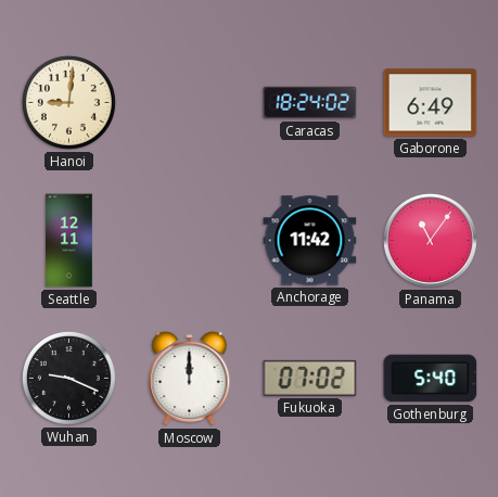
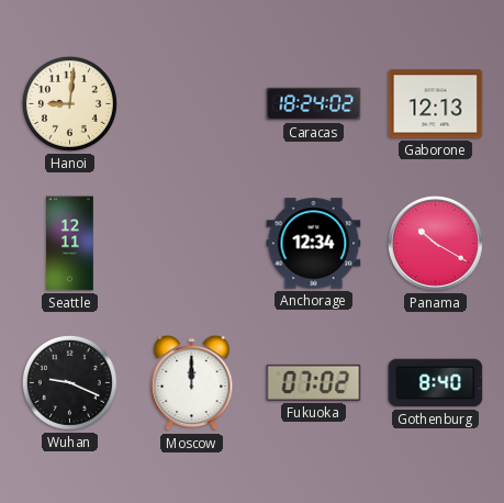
Gaborone: 6:49 -> 12:13
Anchorage: 11:42 -> 12:34
Panama: 11:06 -> 10:20
Gothenburg: 5:40 -> 8:40
